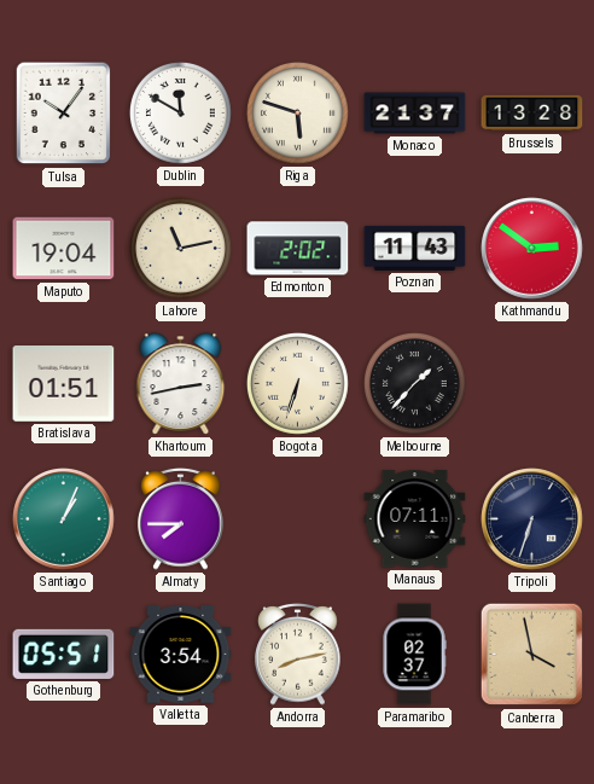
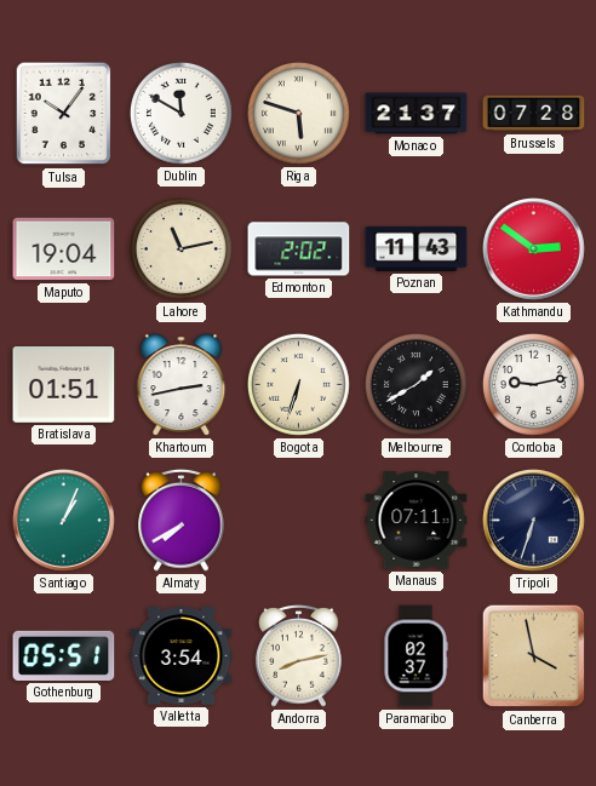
Brussels: 13:28 -> 07:28
Melbourne: 1:37 -> 1:40
Cordoba: none -> 9:13
Almaty: 7:45 -> 7:40
